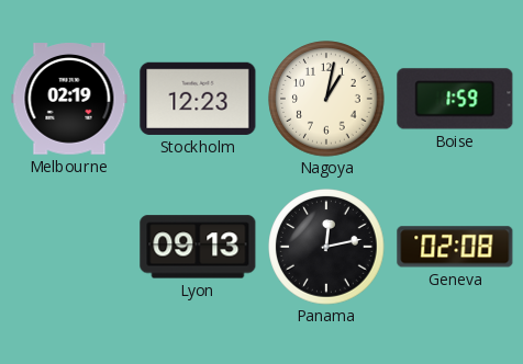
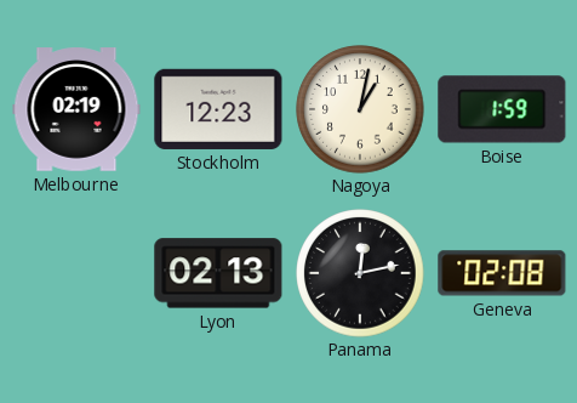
Lyon: 09:13 -> 02:13
